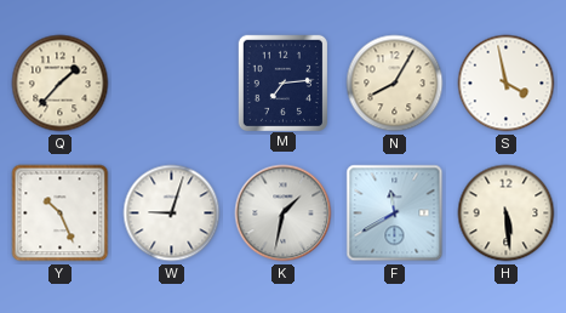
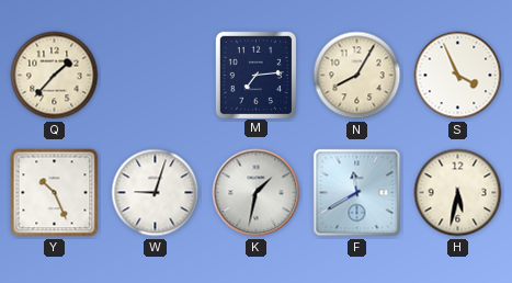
S: 3:58 -> 3:56
H: 5:29 -> 5:32
